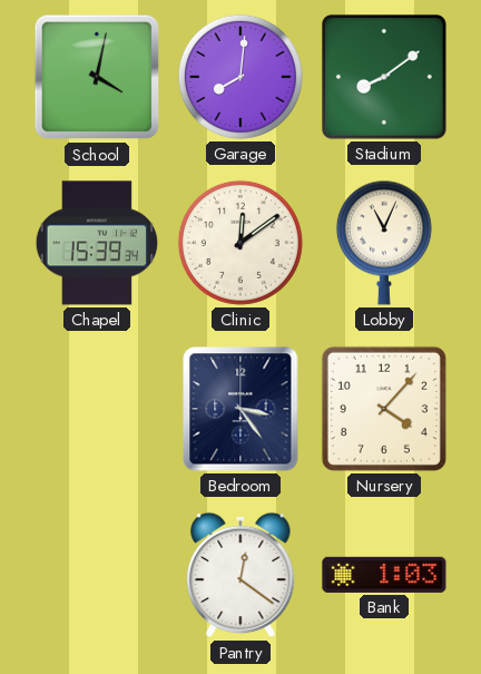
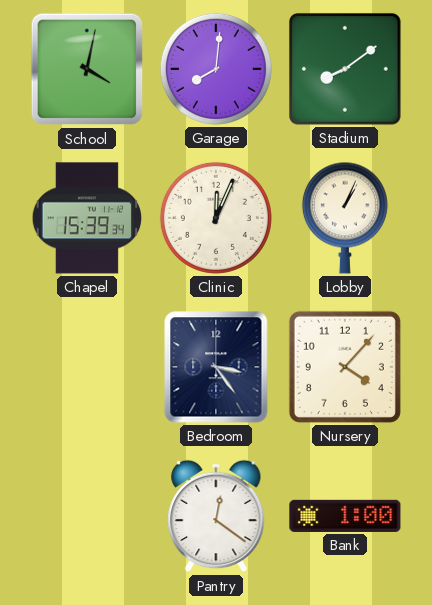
Clinic: 12:09 -> 12:04
Lobby: 11:04 -> 1:04
Bank: 1:03 -> 1:00
